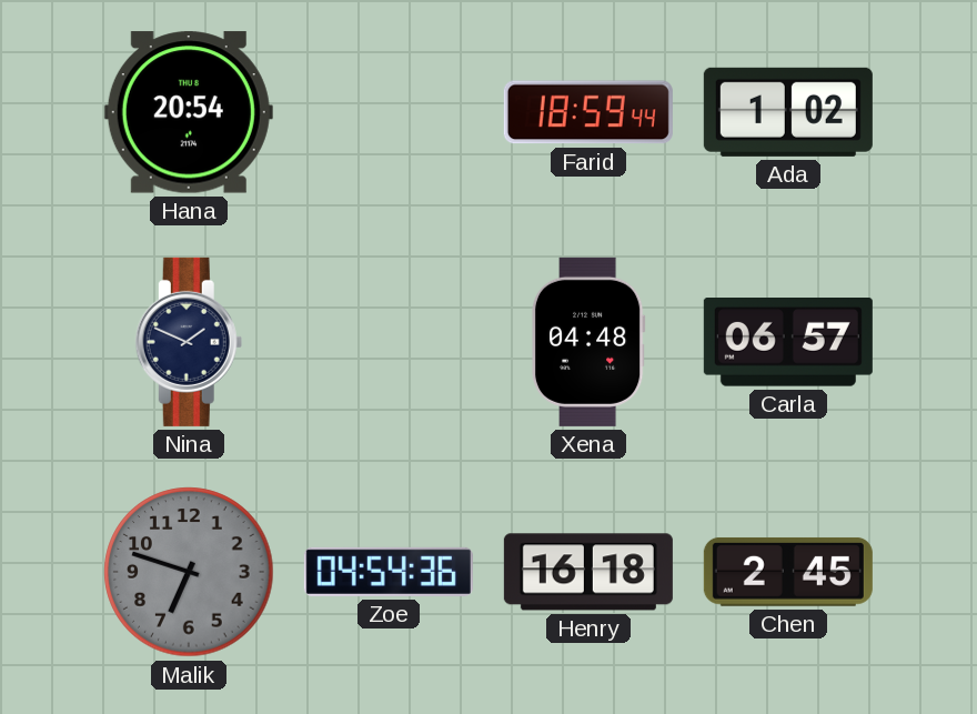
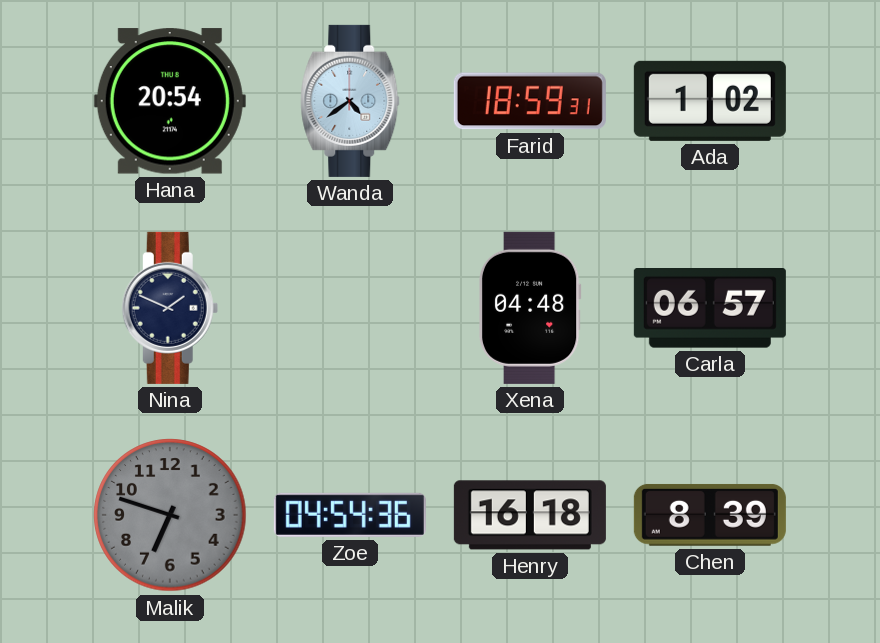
Wanda: none -> 4:39
Farid: 18:59:44 -> 18:59:31
Chen: 2:45 -> 8:39
